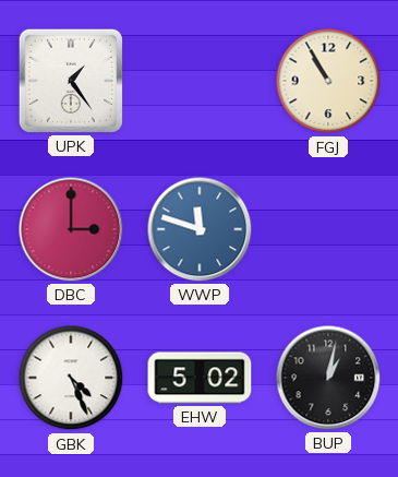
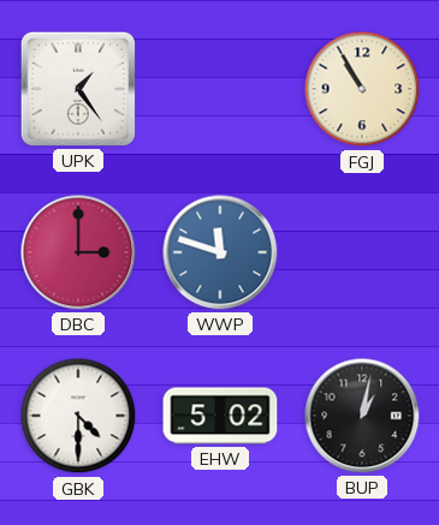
GBK: 4:26 -> 4:30
